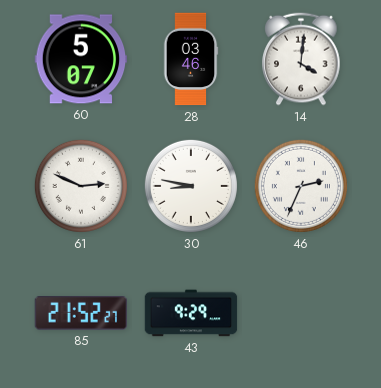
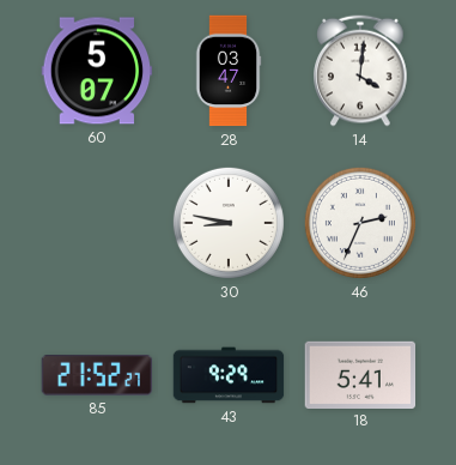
28: 03:46 -> 03:47
61: 2:49 -> none
18: none -> 5:41
